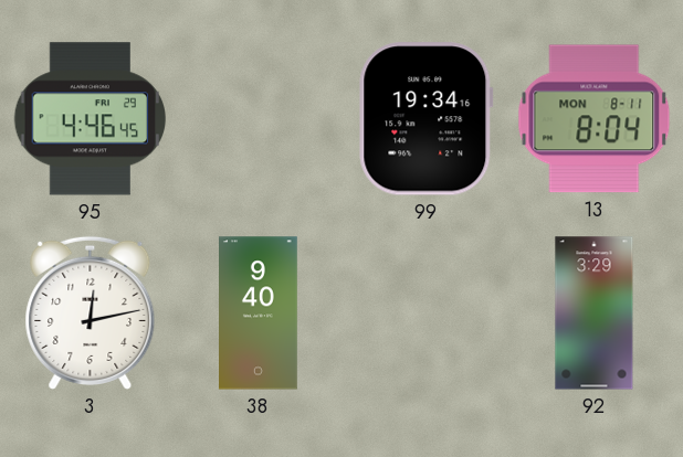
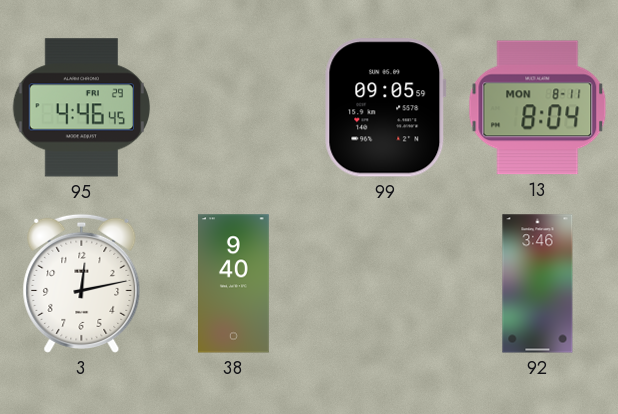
99: 19:34 -> 09:05
92: 3:29 -> 3:46
